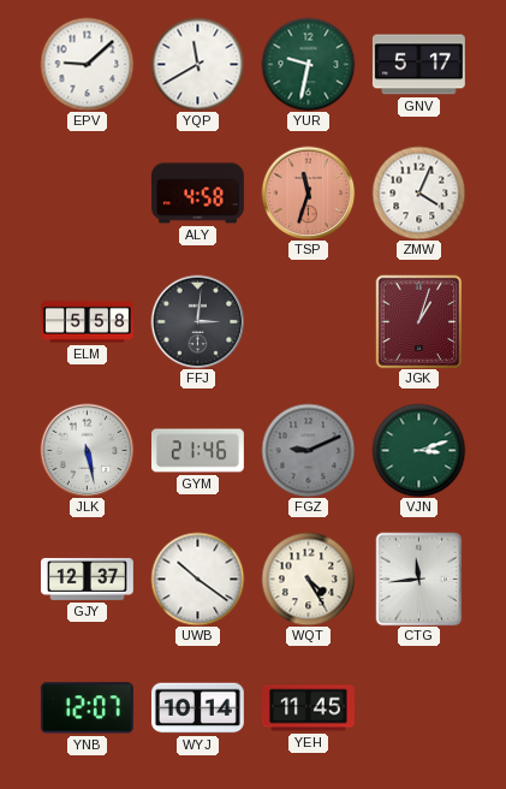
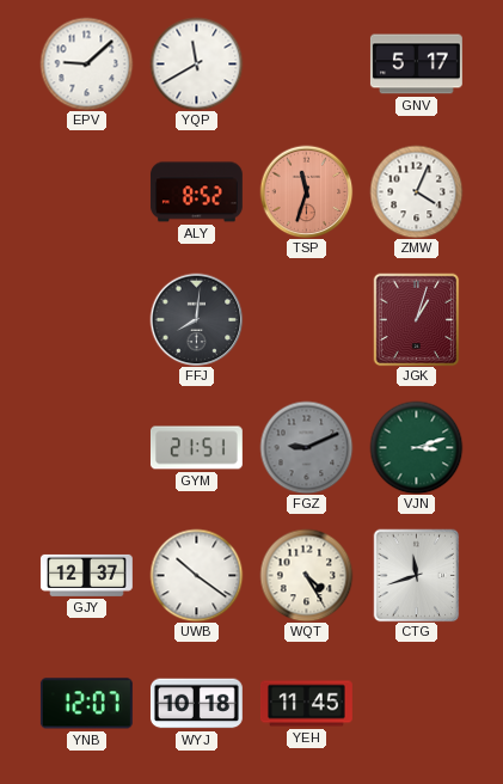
YUR: 9:32 -> none
ALY: 4:58 -> 8:52
ELM: 5:58 -> none
FFJ: 3:01 -> 8:01
JLK: 5:28 -> none
GYM: 21:46 -> 21:51
CTG: 11:44 -> 11:42
WYJ: 10:14 -> 10:18
